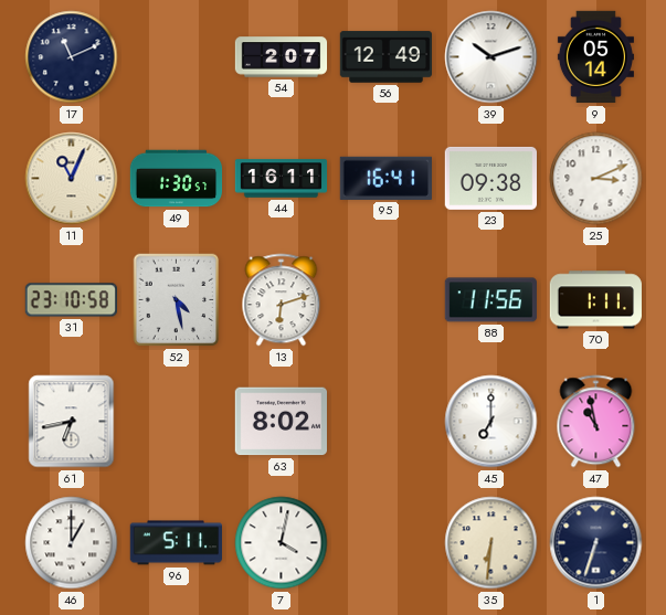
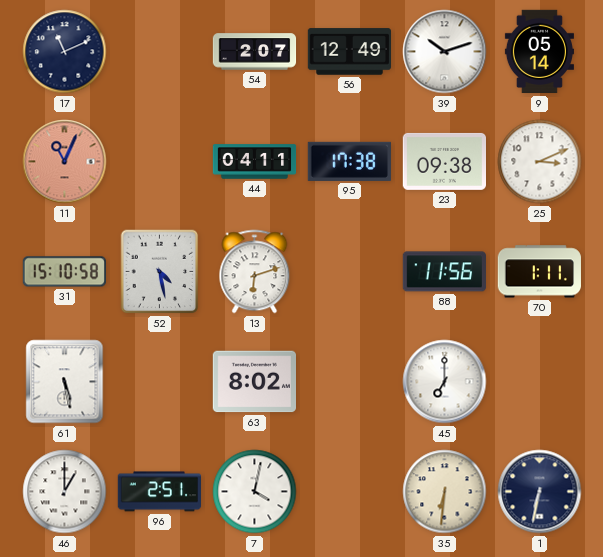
11 dial: cream -> salmon
49: 1:30 -> none
44: 16:11 -> 04:11
95: 16:41 -> 17:38
31: 23:10 -> 15:10
61: 6:43 -> 5:28
47: 10:58 -> none
96: 5:11 -> 2:51
1: 6:33 -> 6:32
